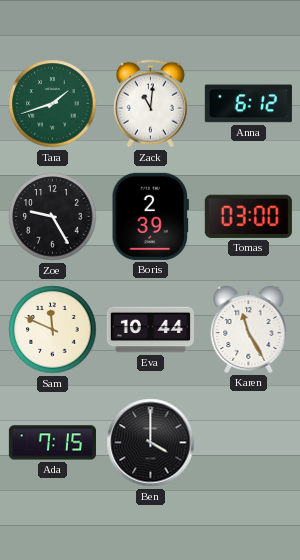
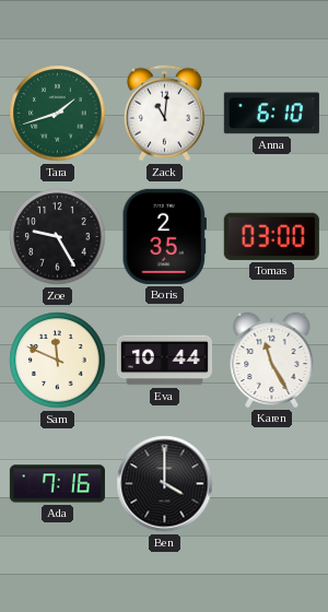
Anna: 6:12 -> 6:10
Boris: 2:39 -> 2:35
Ada: 7:15 -> 7:16
